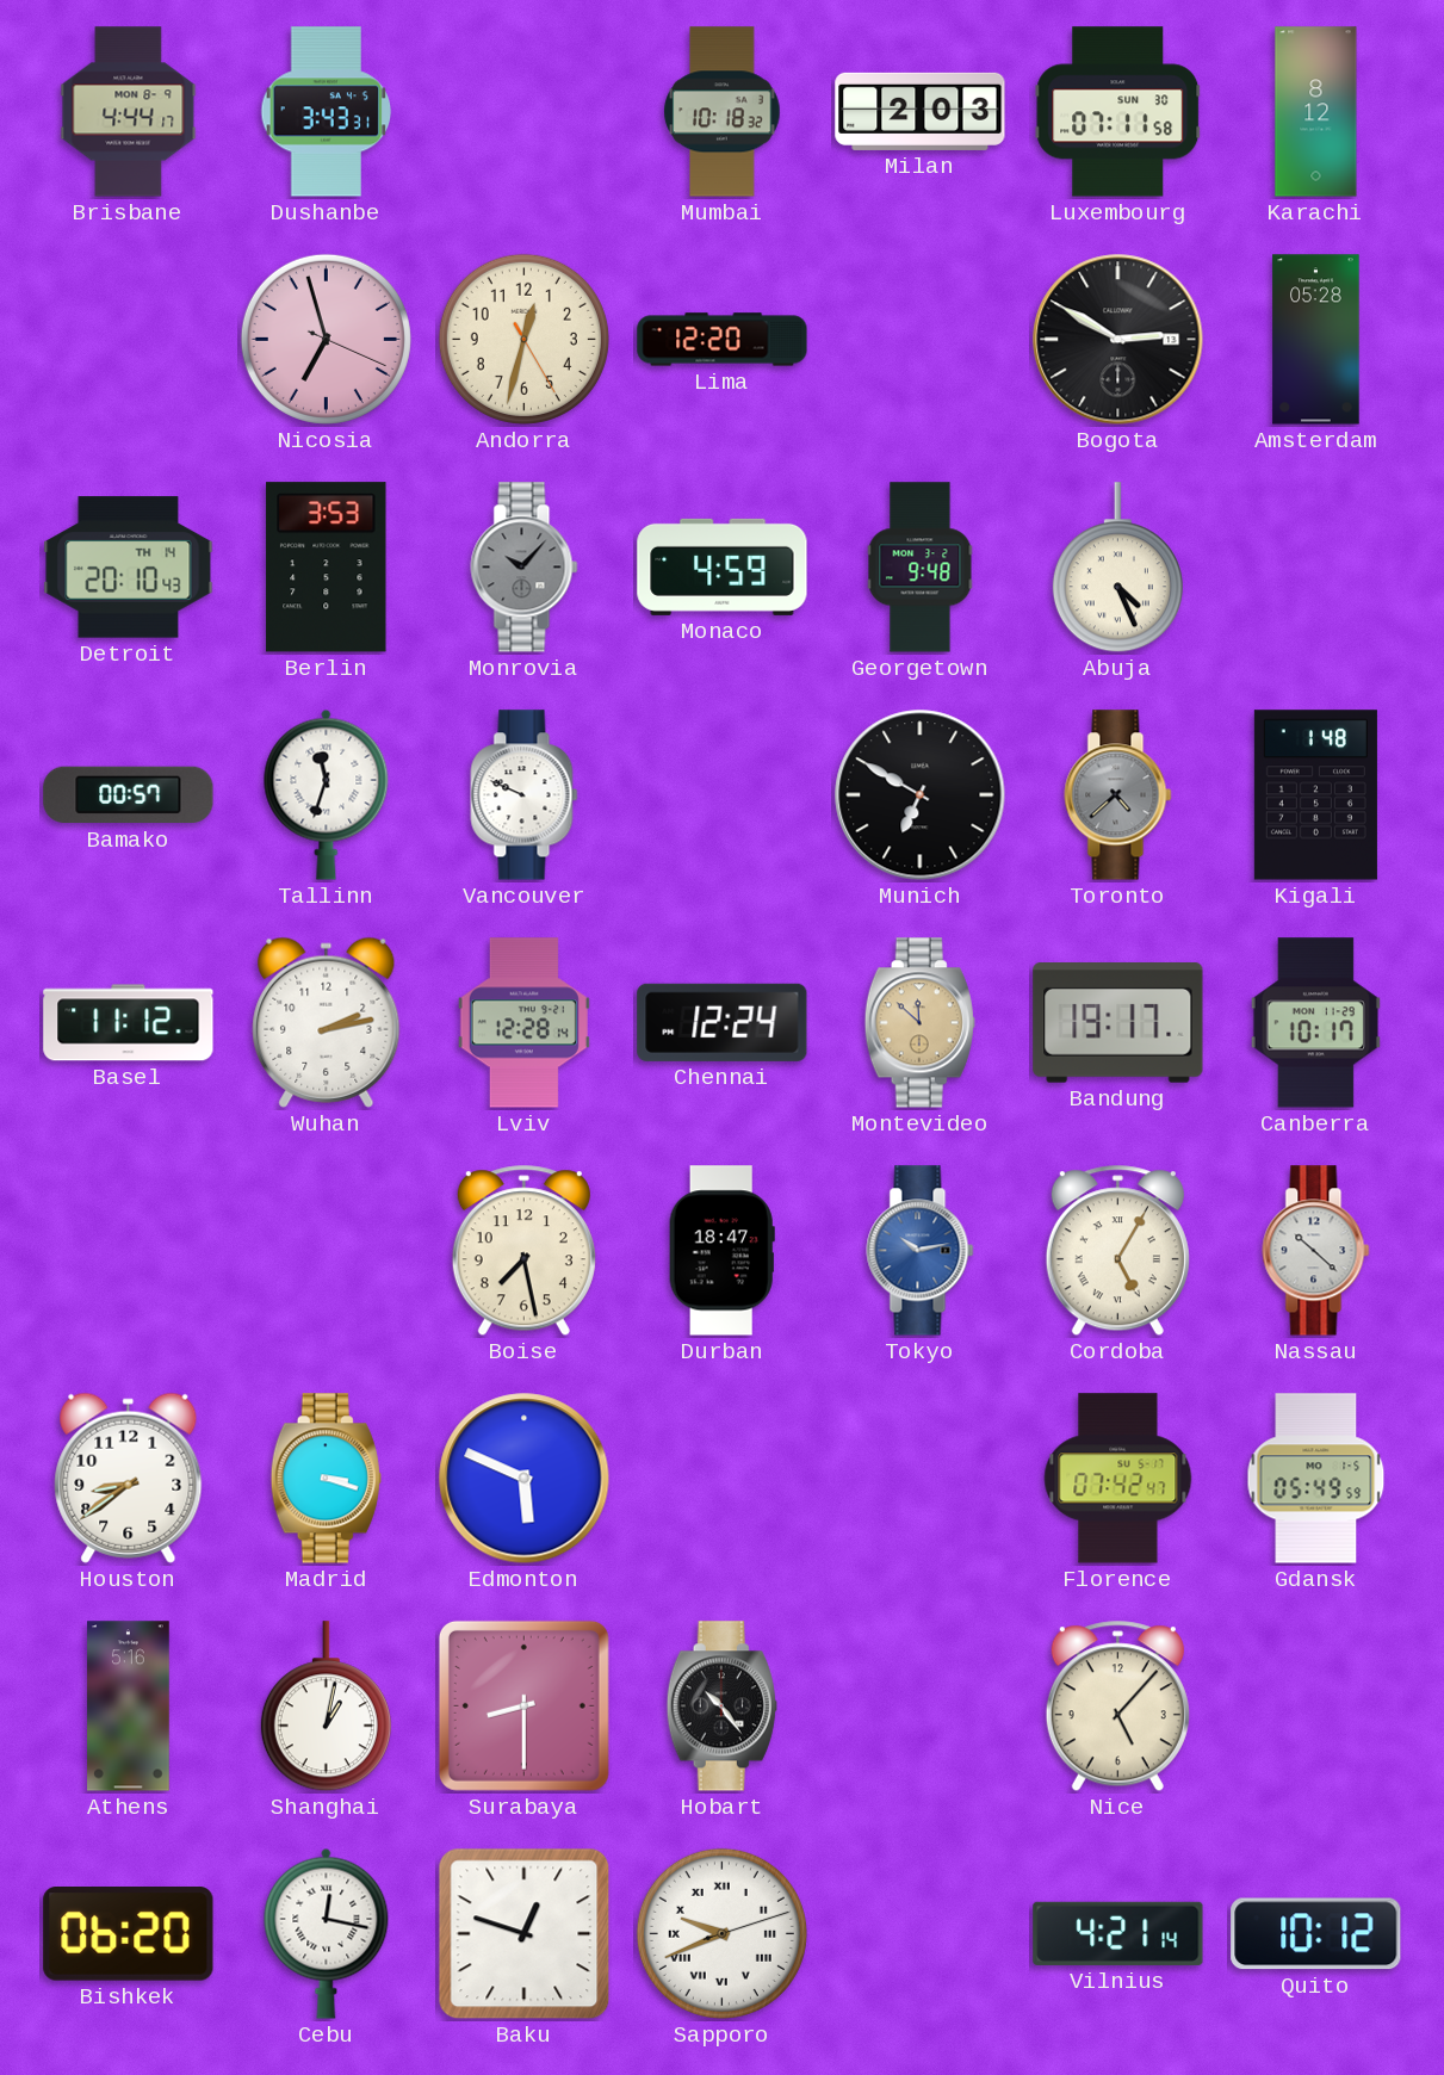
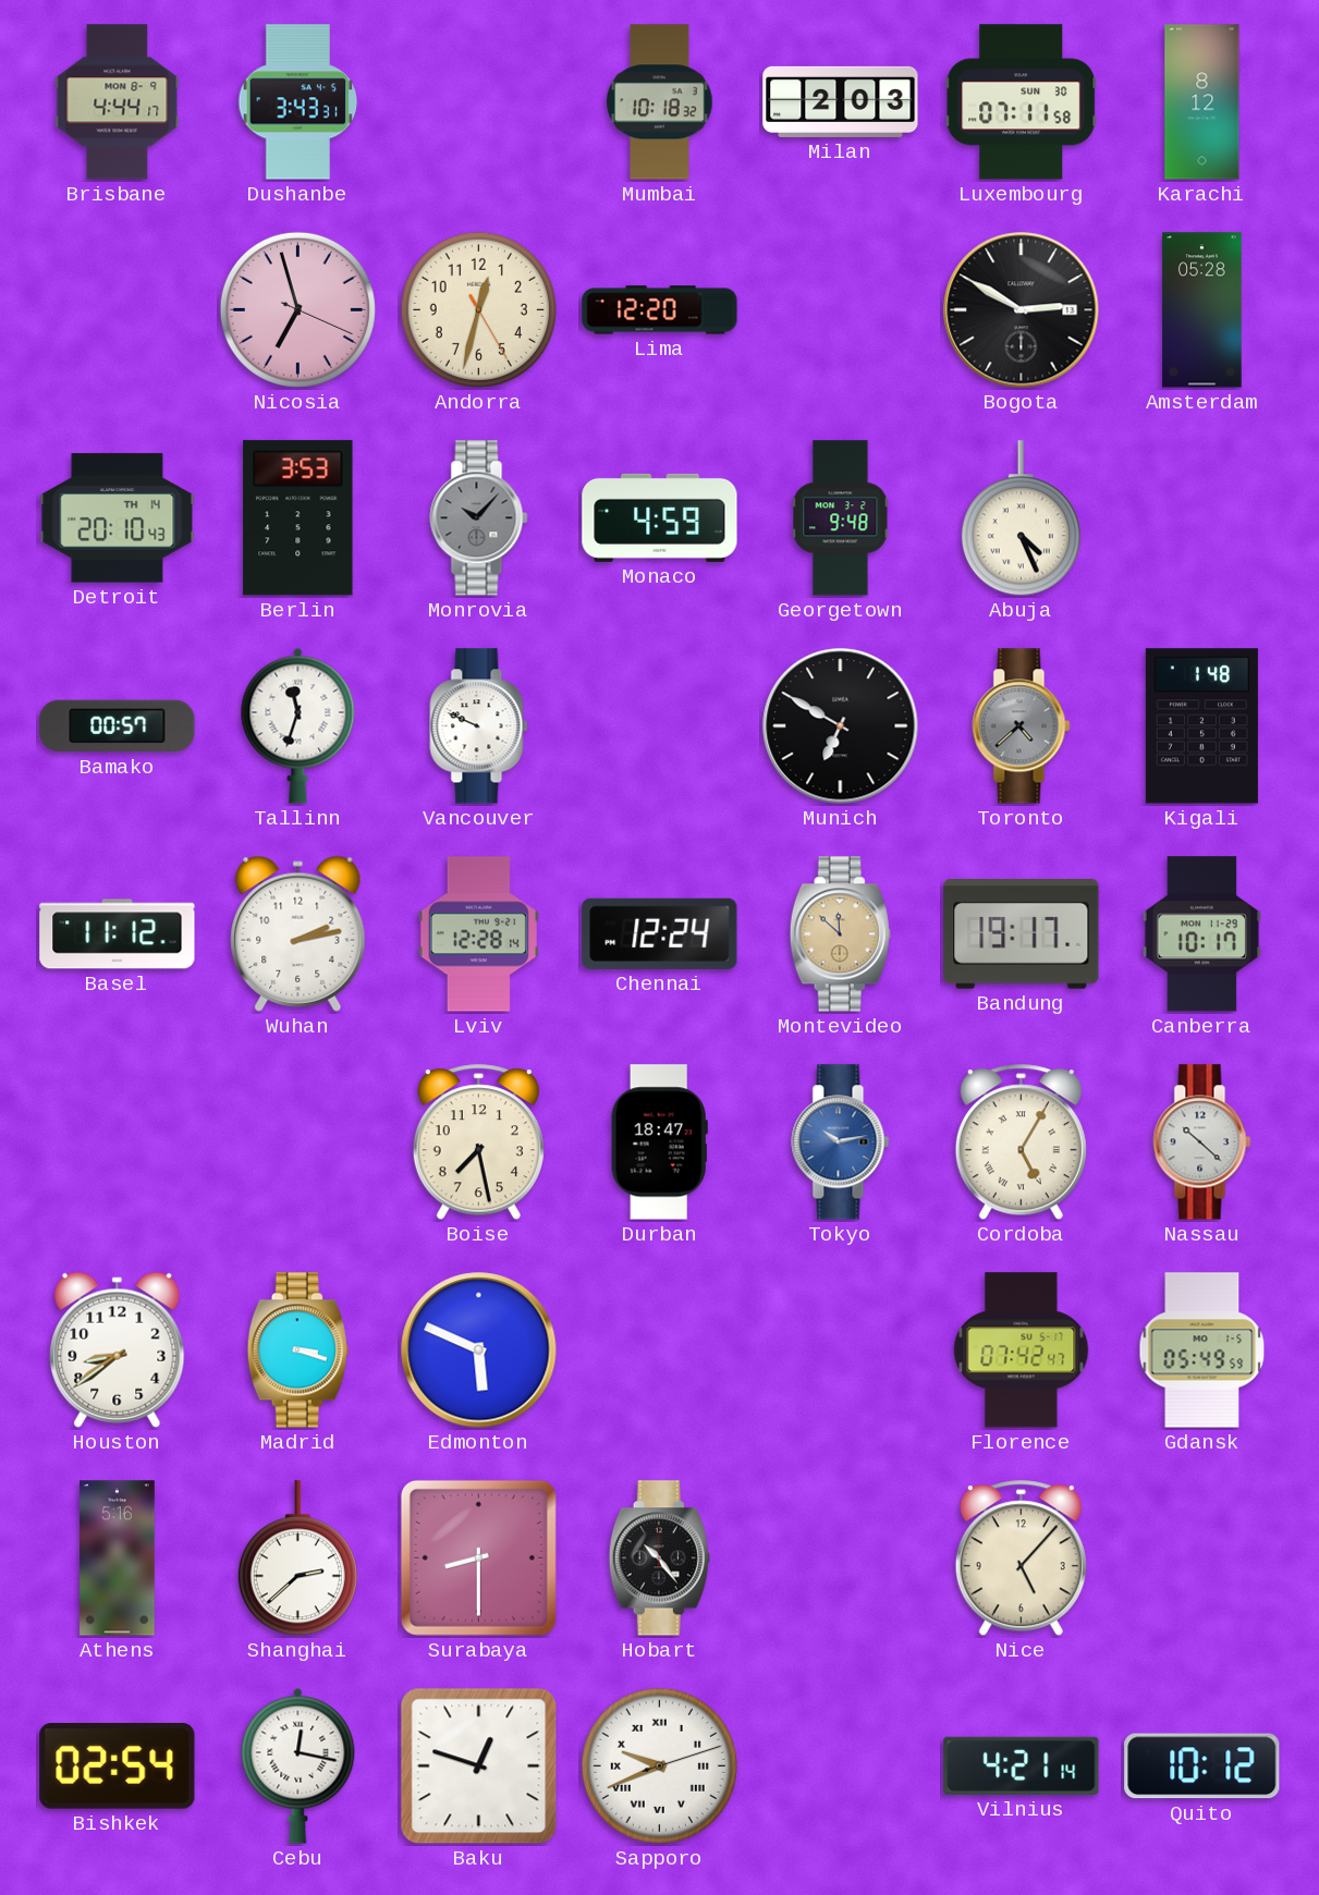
Shanghai: 1:02 -> 2:38
Bishkek: 06:20 -> 02:54
